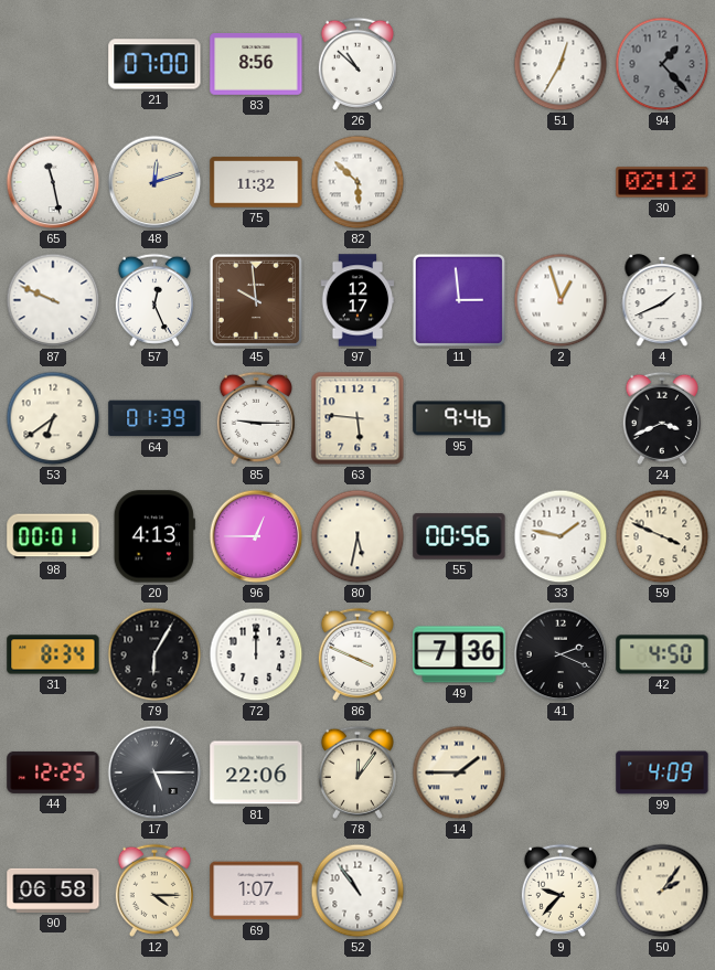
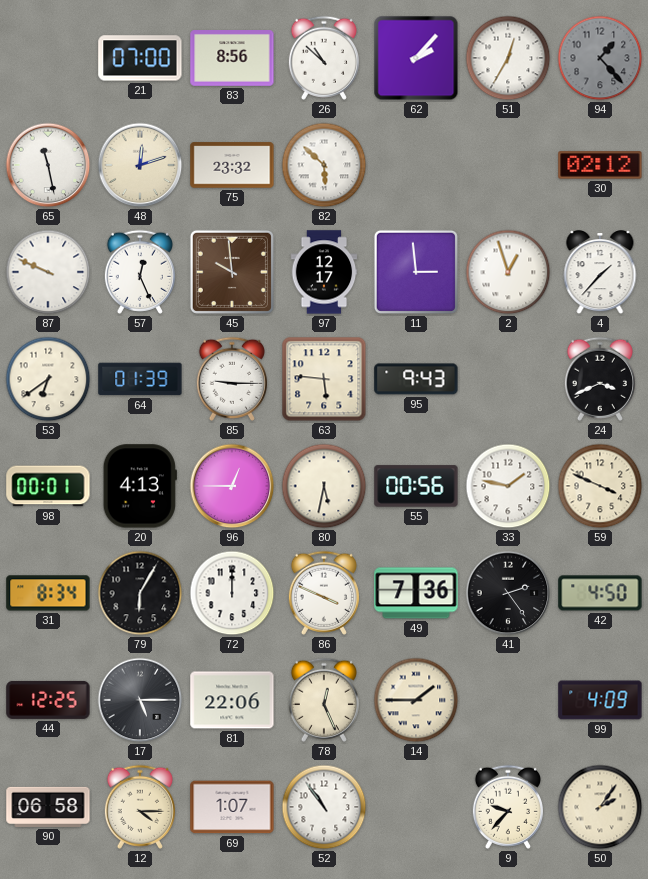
62: none -> 2:07
75: 11:32 -> 23:32
4: 1:41 -> 1:37
95: 9:46 -> 9:43
41: 2:19 -> 2:24
78: 12:06 -> 12:26
